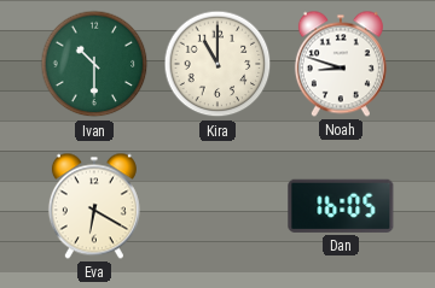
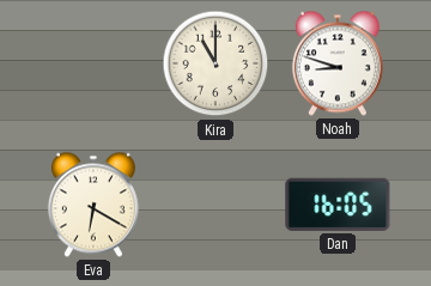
Ivan: 10:30 -> none
